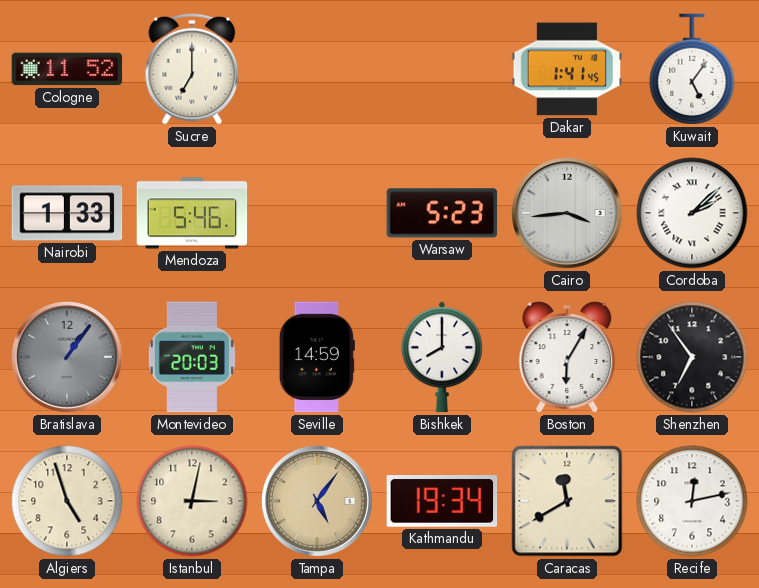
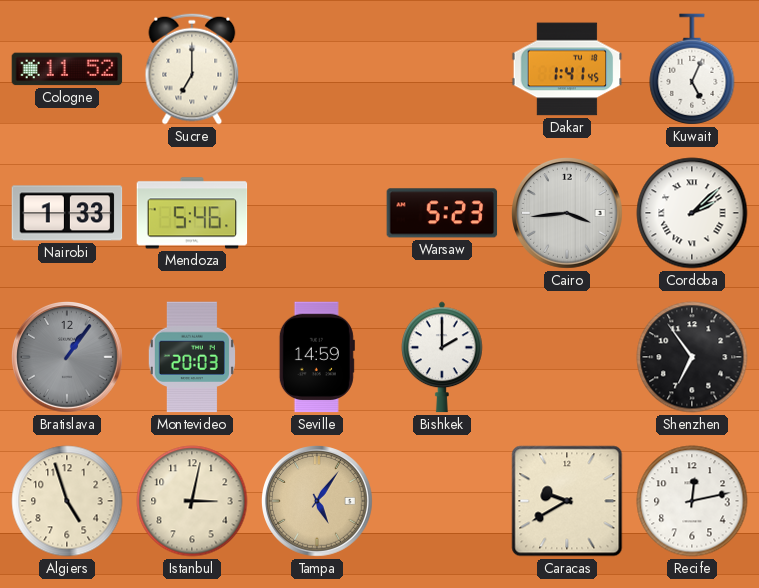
Kuwait: 5:06 -> 5:04
Bishkek: 8:00 -> 2:00
Boston: 6:05 -> none
Kathmandu: 19:34 -> none
Caracas: 11:40 -> 9:40
